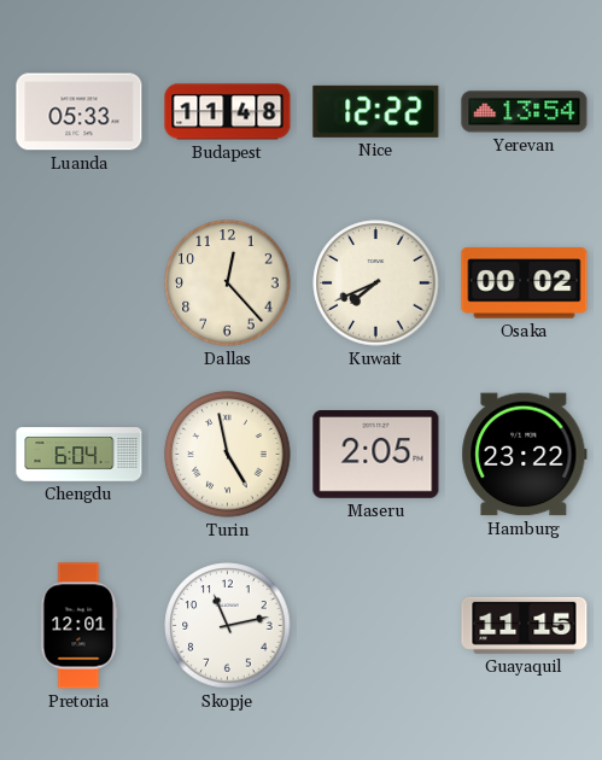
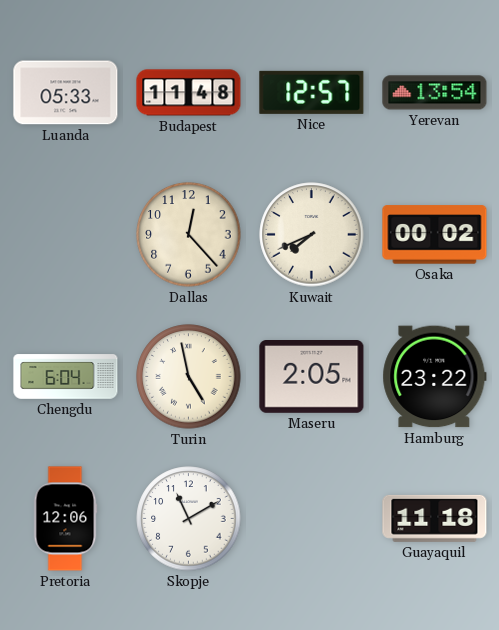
Nice: 12:22 -> 12:57
Pretoria: 12:01 -> 12:06
Skopje: 11:13 -> 11:10
Guayaquil: 11:15 -> 11:18
